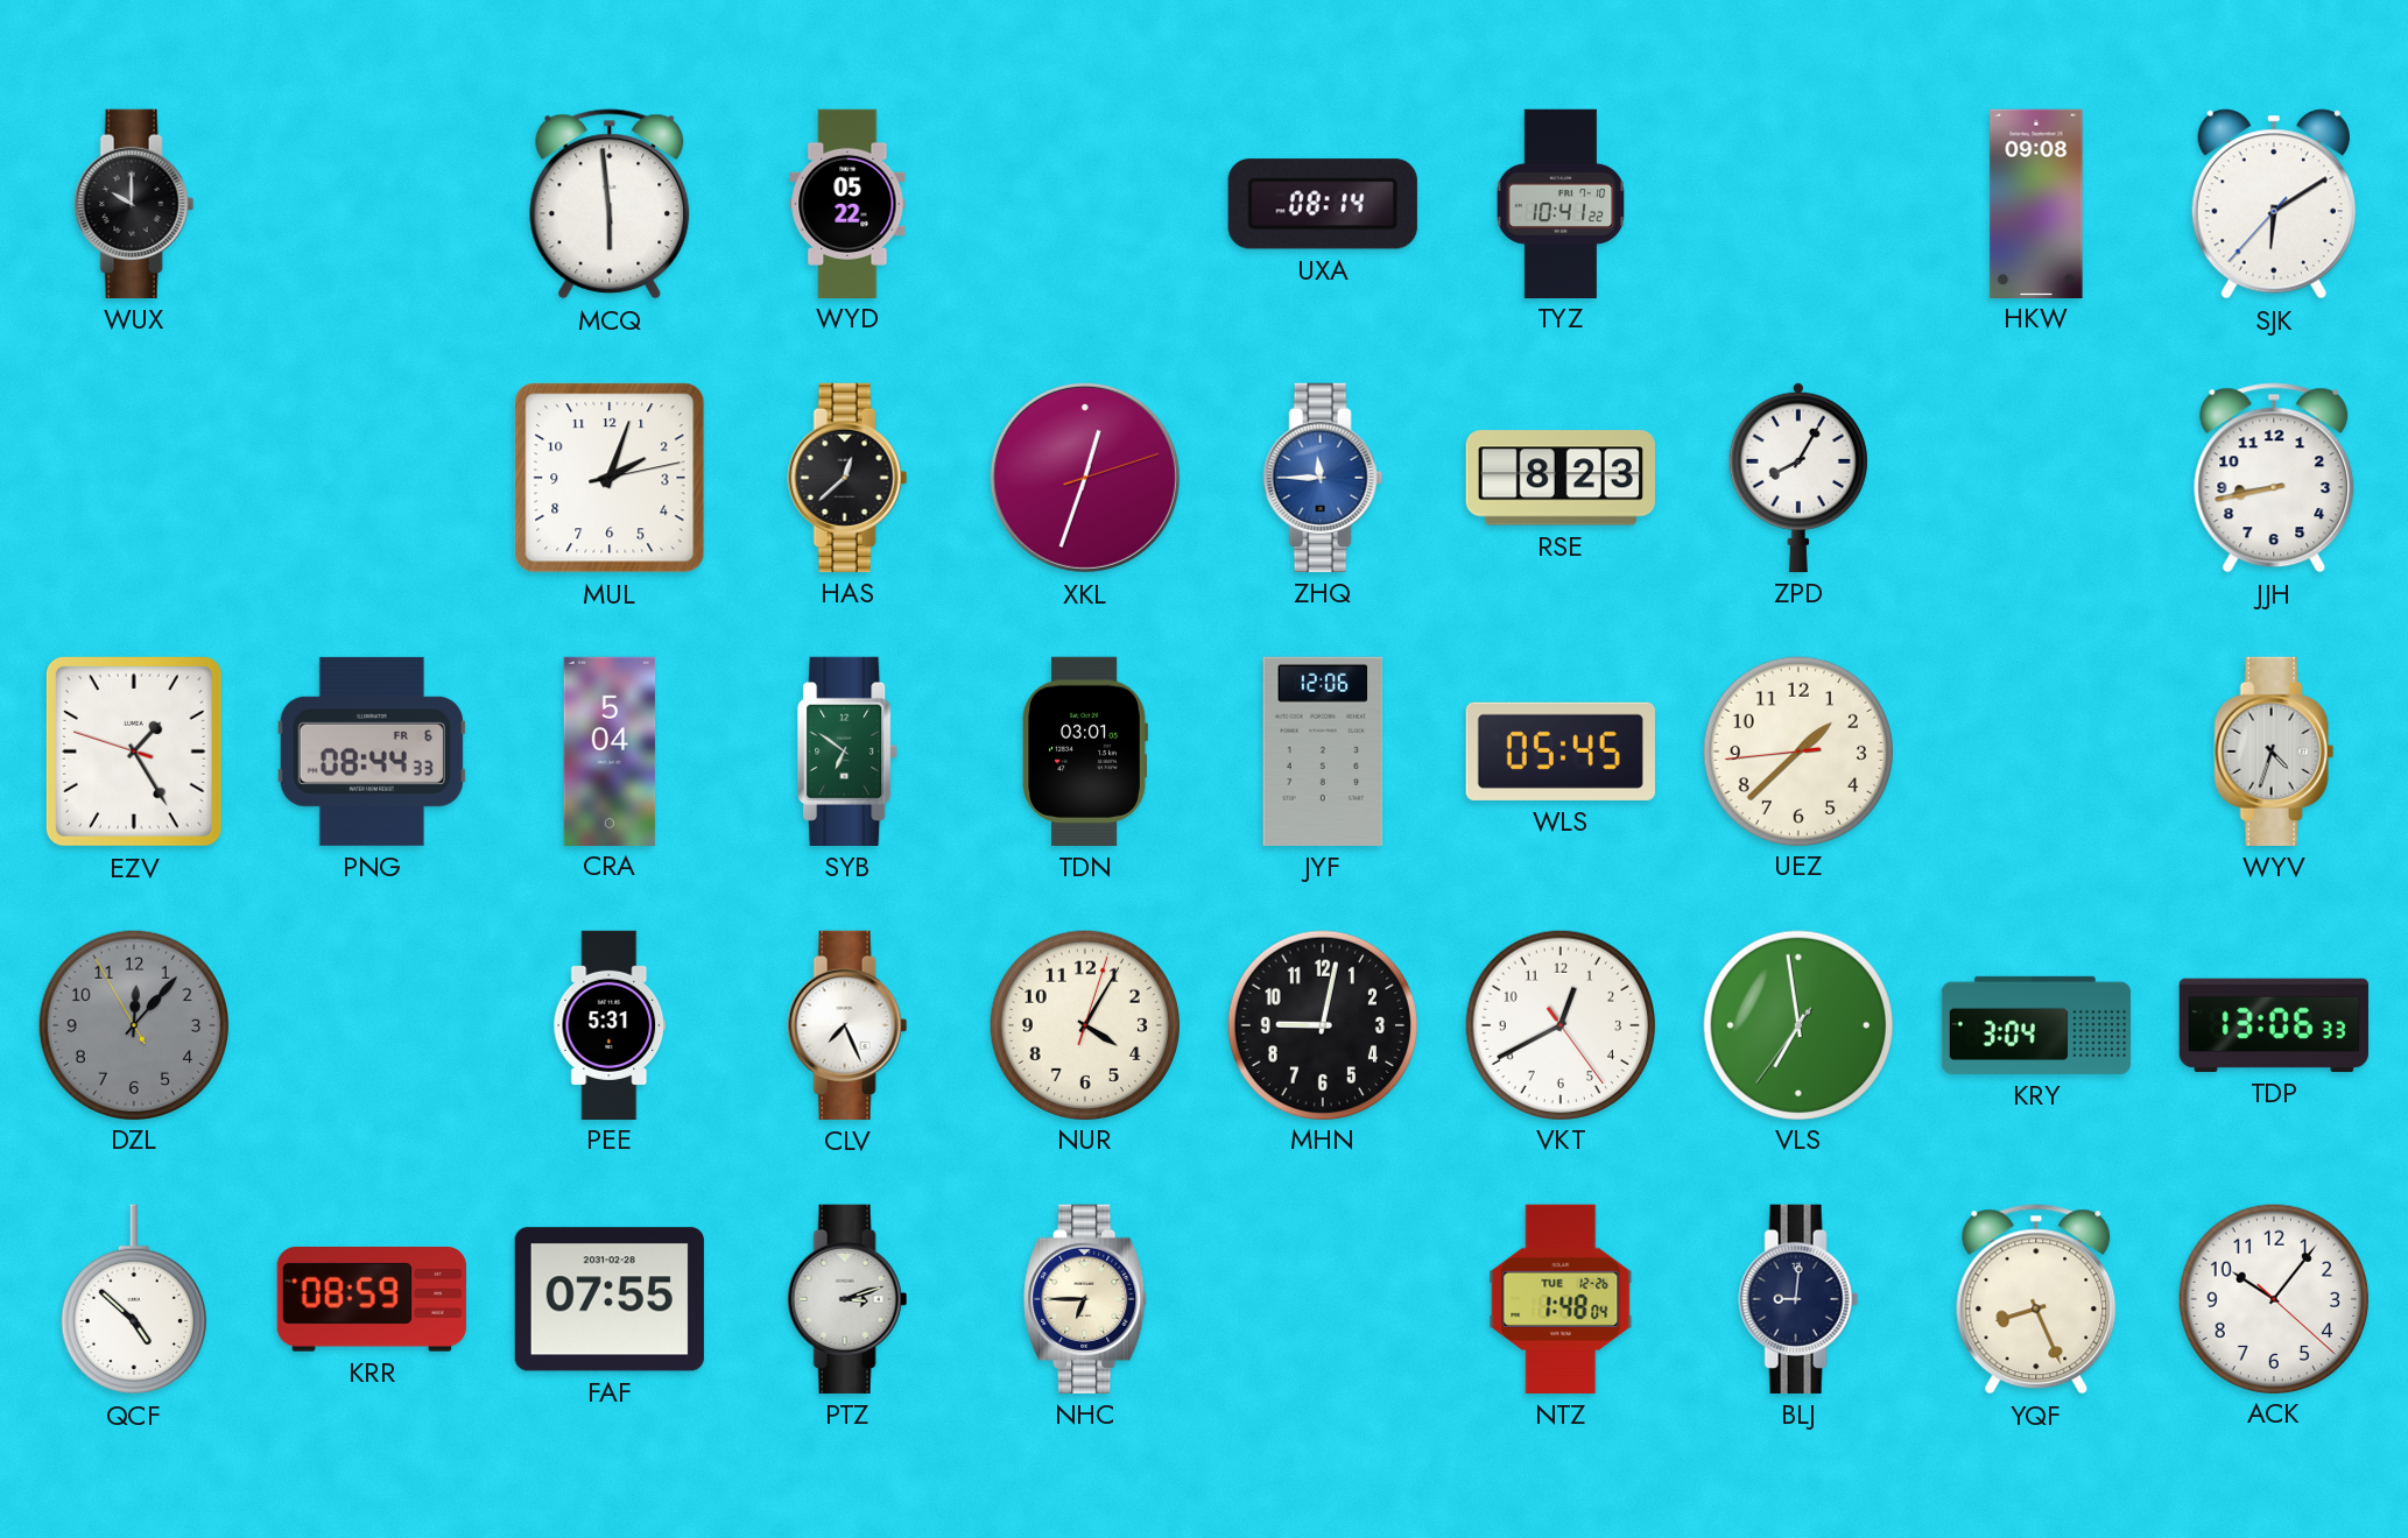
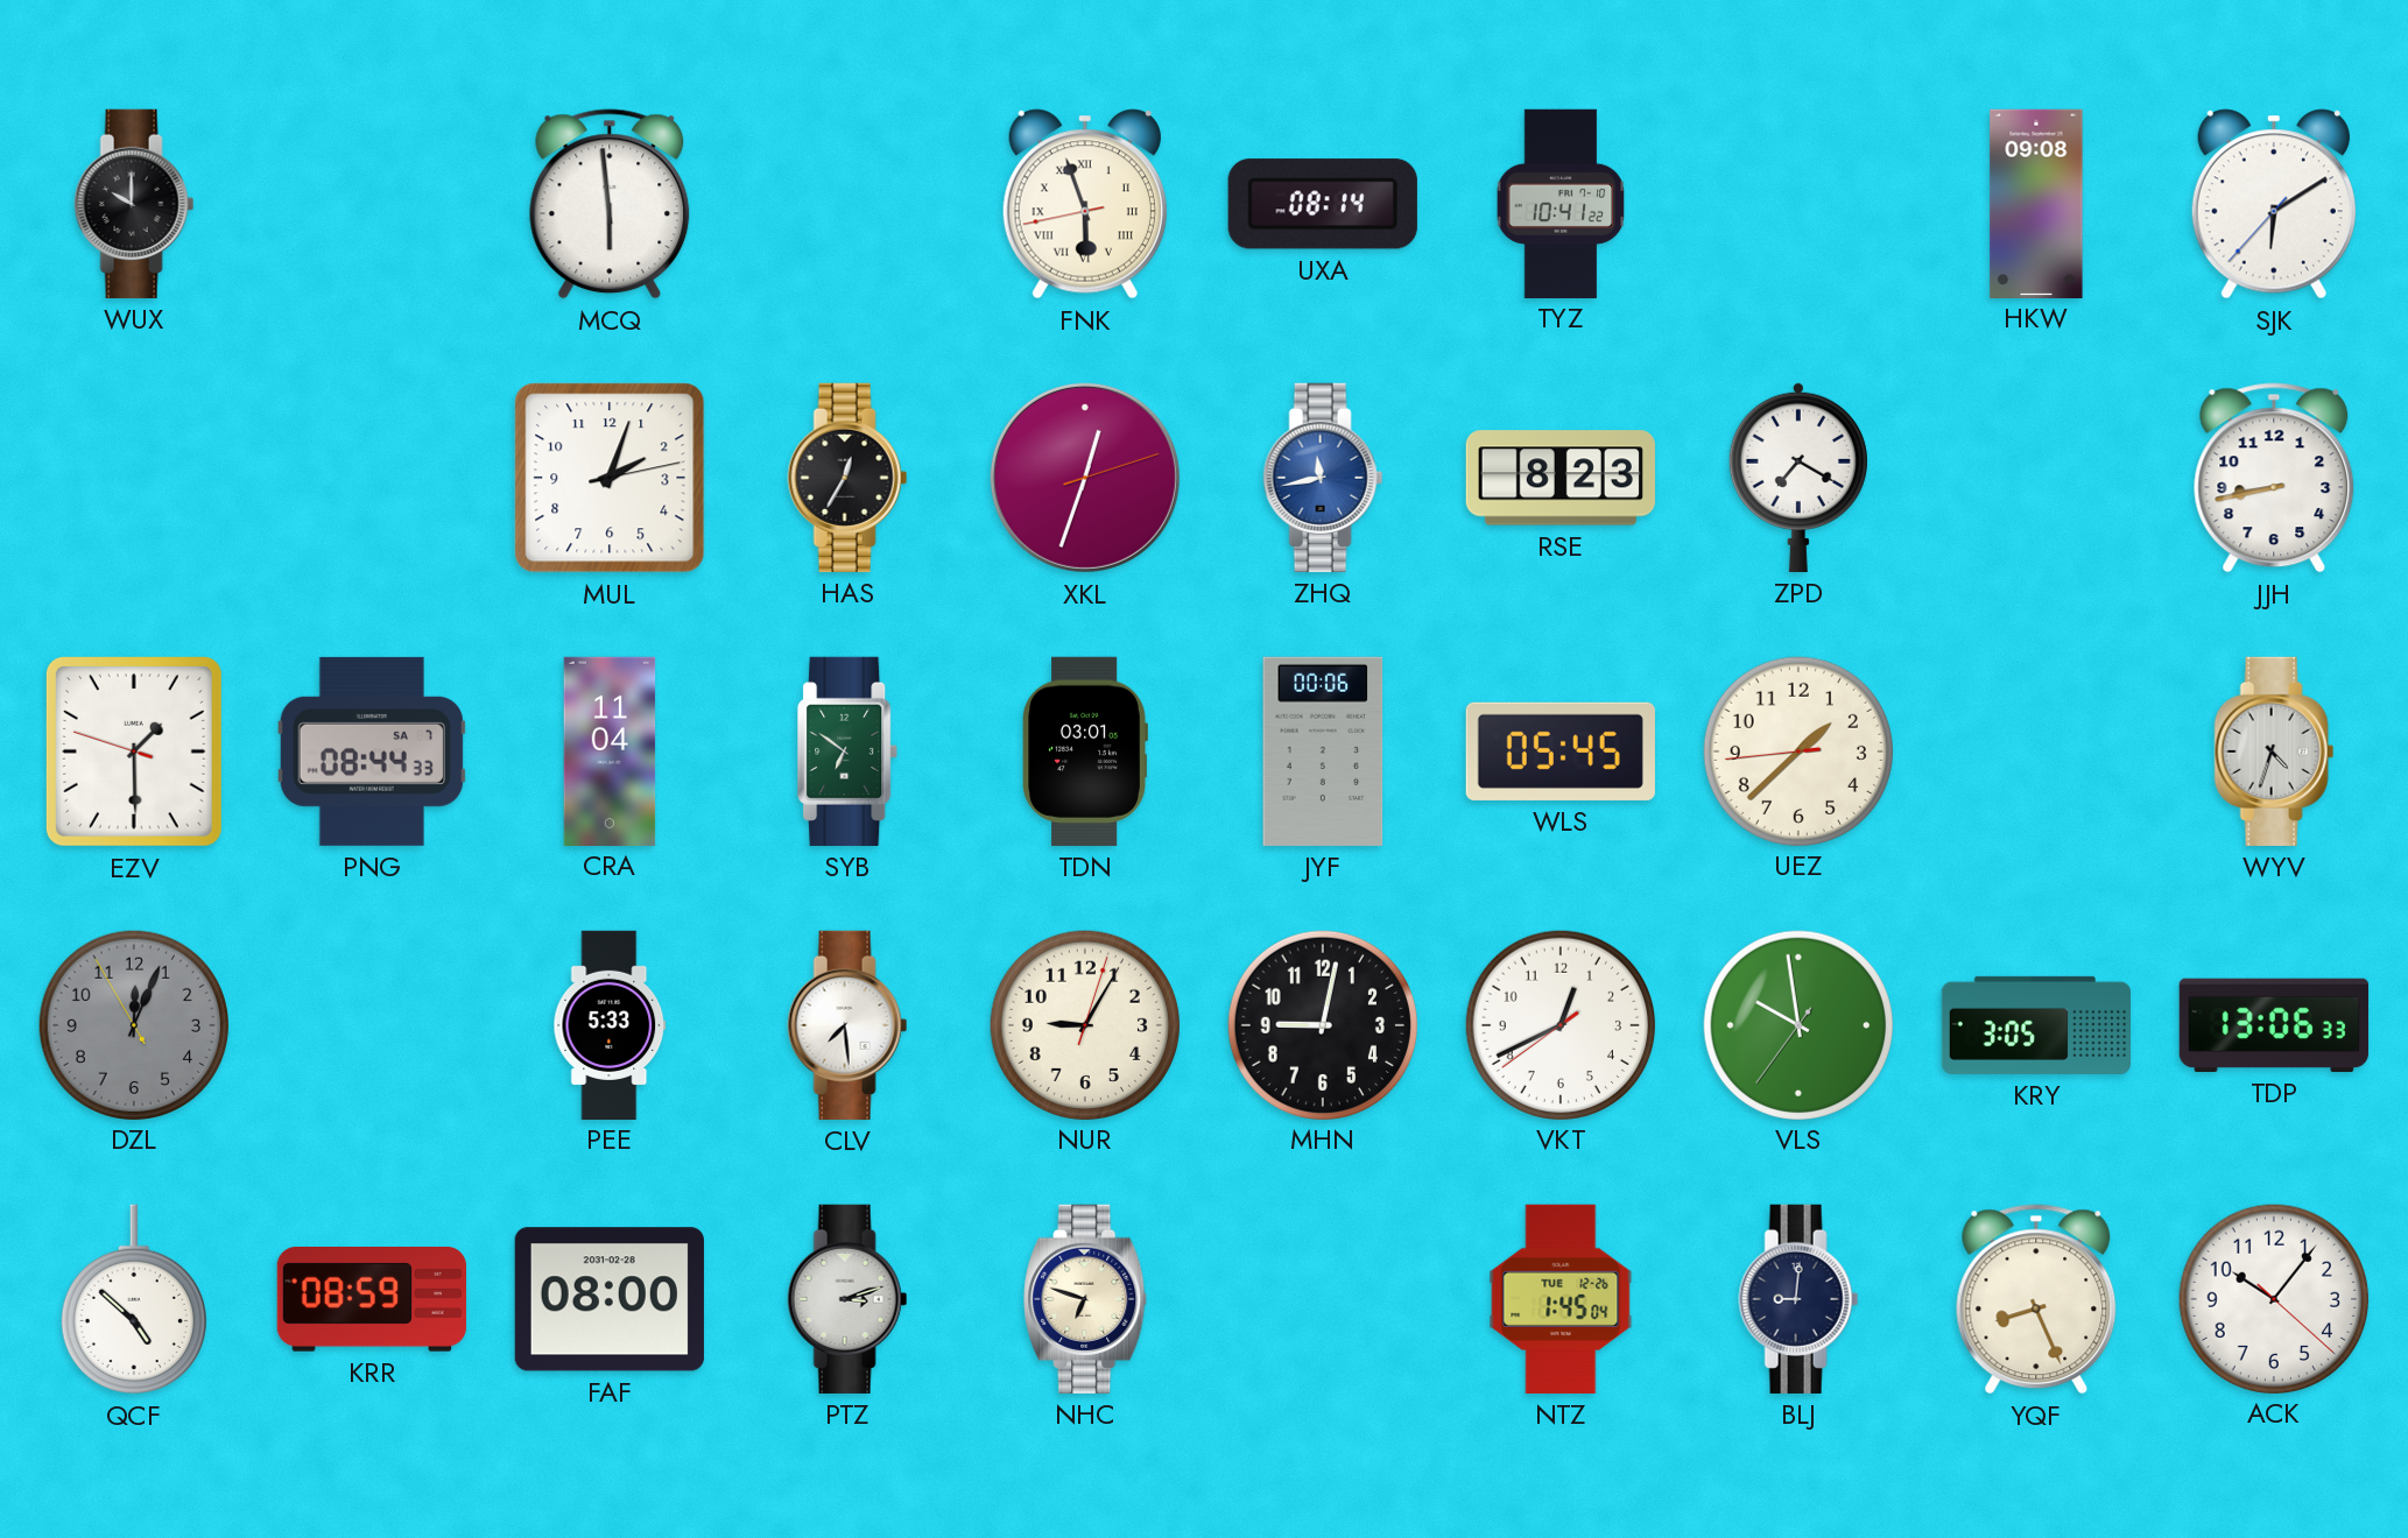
WYD: 05:22 -> none
FNK: none -> 5:56
HAS: 12:38 -> 12:35
ZHQ: 11:45 -> 11:43
ZPD: 8:05 -> 7:20
EZV: 1:24 -> 1:29
PNG date: FR 6 -> SA 7
CRA: 5:04 -> 11:04
JYF: 12:06 -> 00:06
DZL: 12:06 -> 12:03
PEE: 5:31 -> 5:33
CLV: 7:26 -> 7:29
NUR: 4:05 -> 9:05
VKT: 12:40:24 -> 12:40:39
VLS: 6:58 -> 9:58
KRY: 3:04 -> 3:05
FAF: 07:55 -> 08:00
NHC: 6:45 -> 6:48
NTZ: 1:48 -> 1:45
